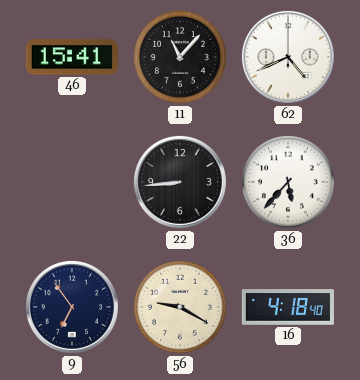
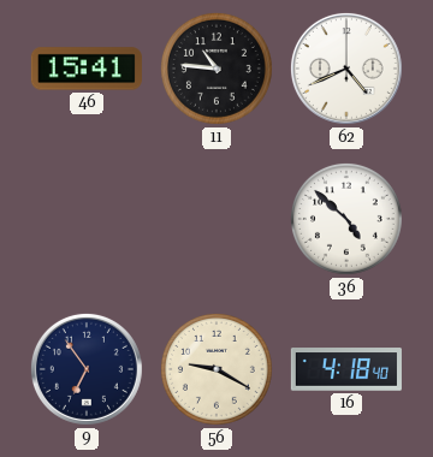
11: 11:07 -> 10:46
22: 8:44 -> none
36: 5:37 -> 4:52
